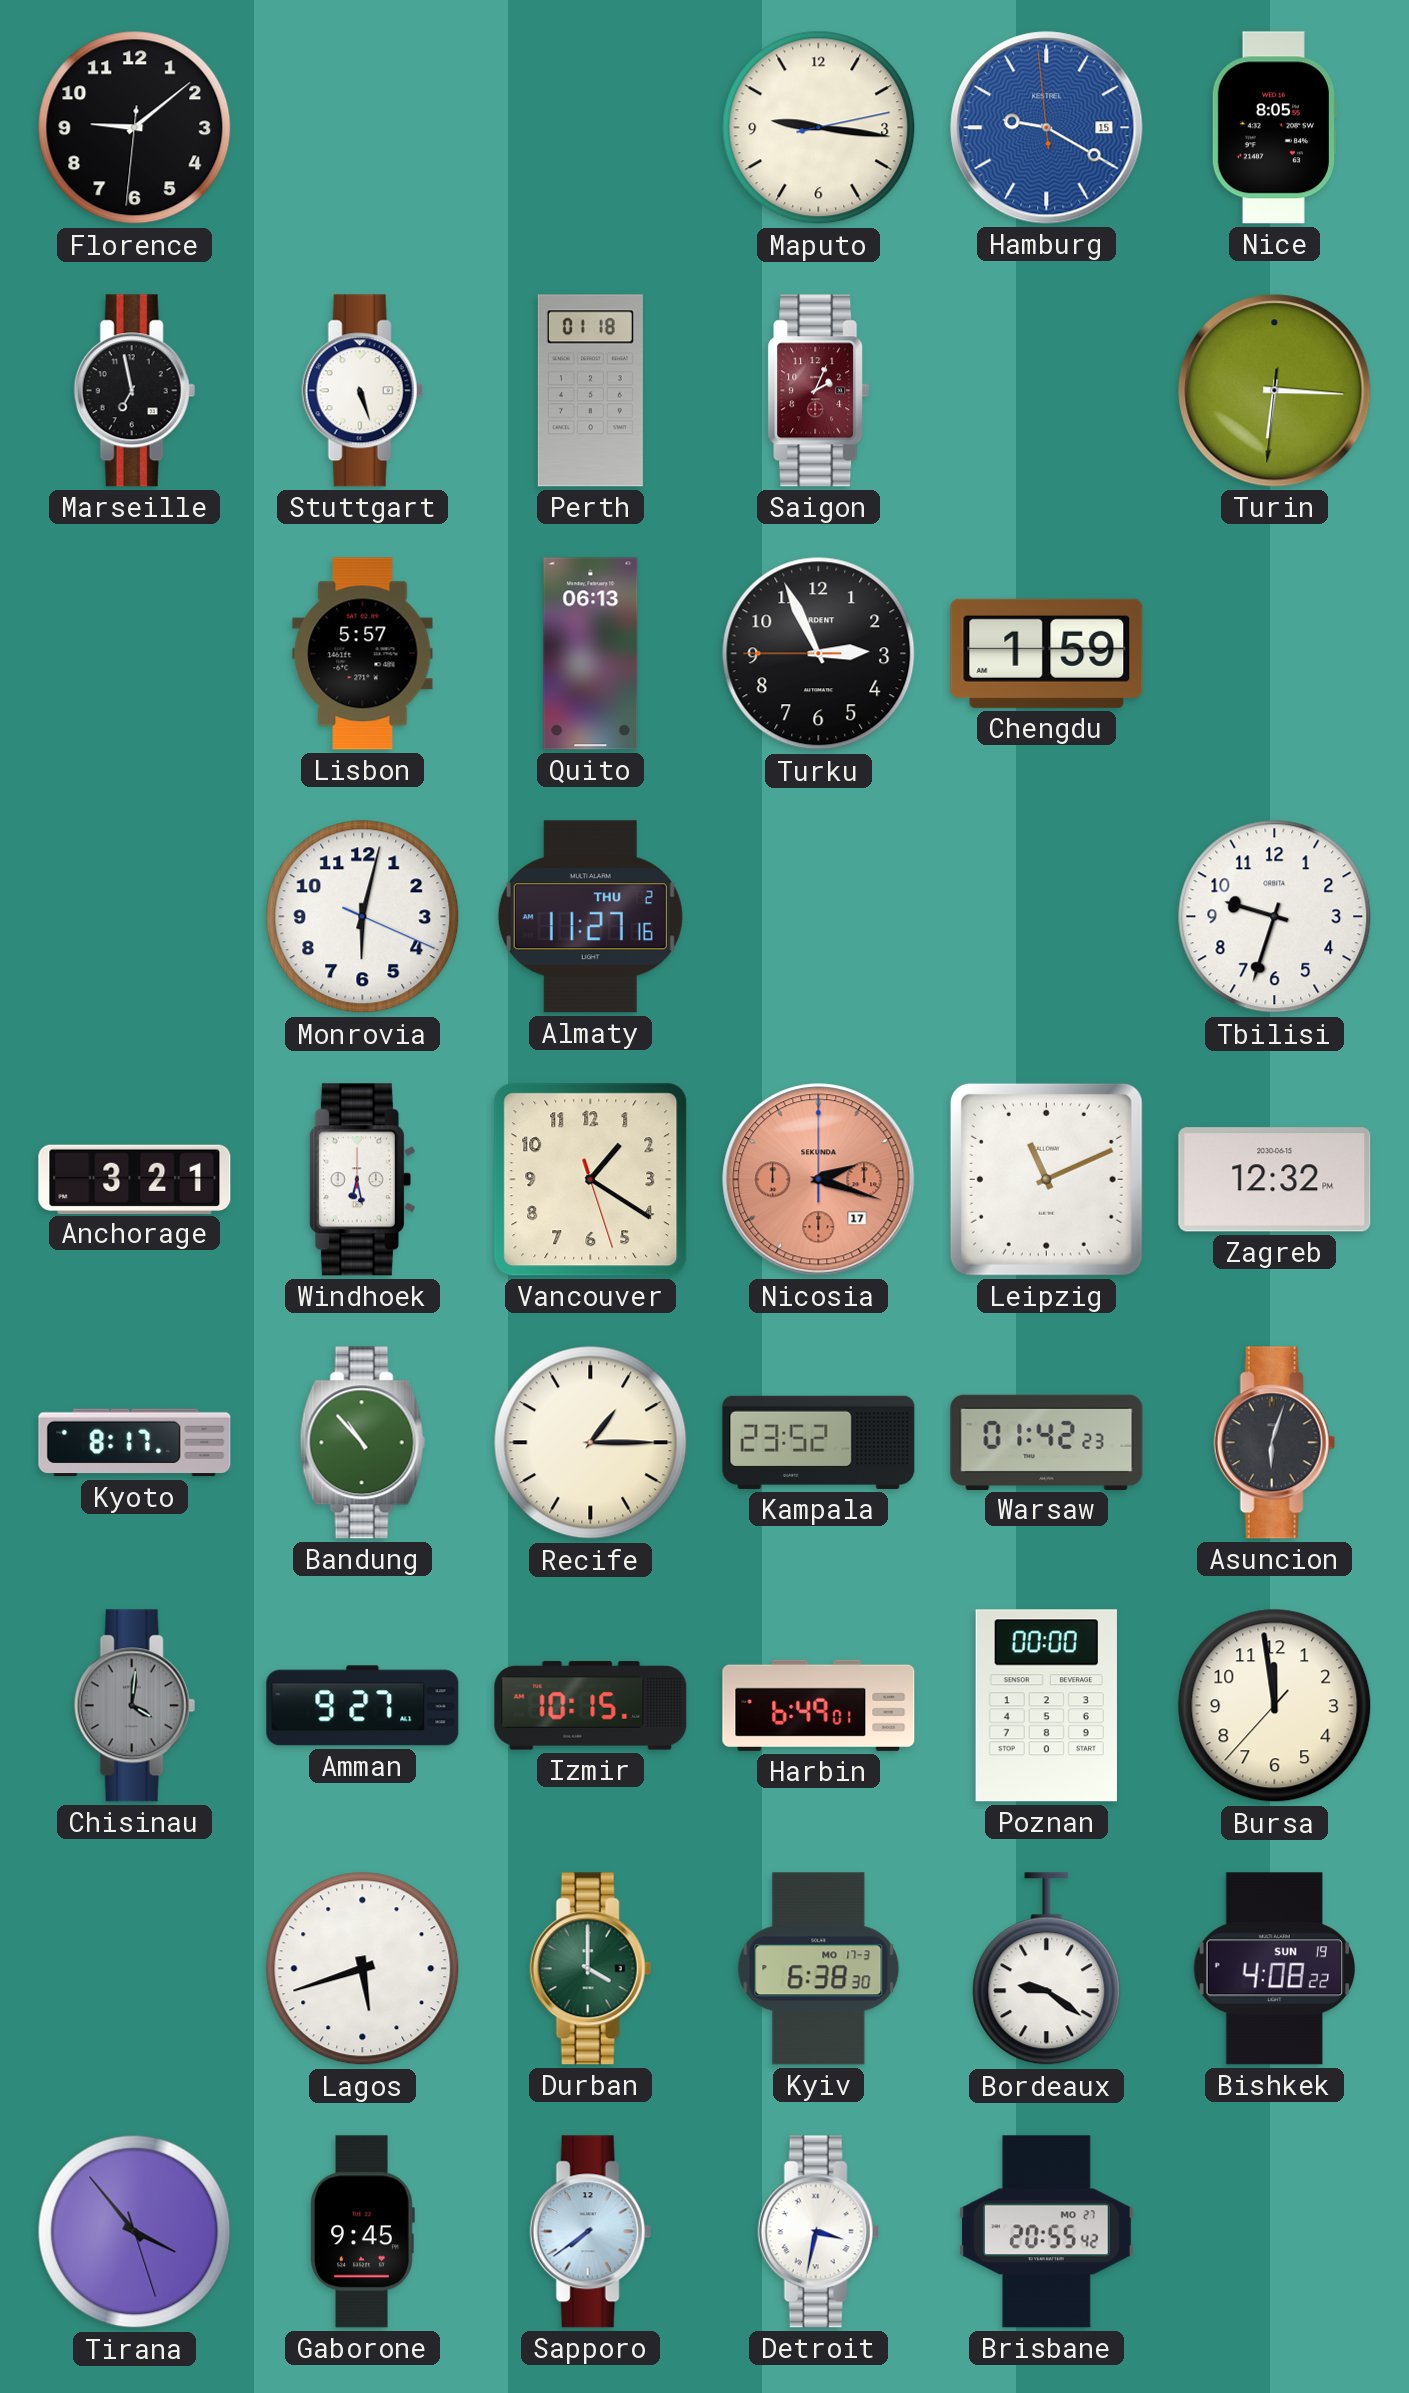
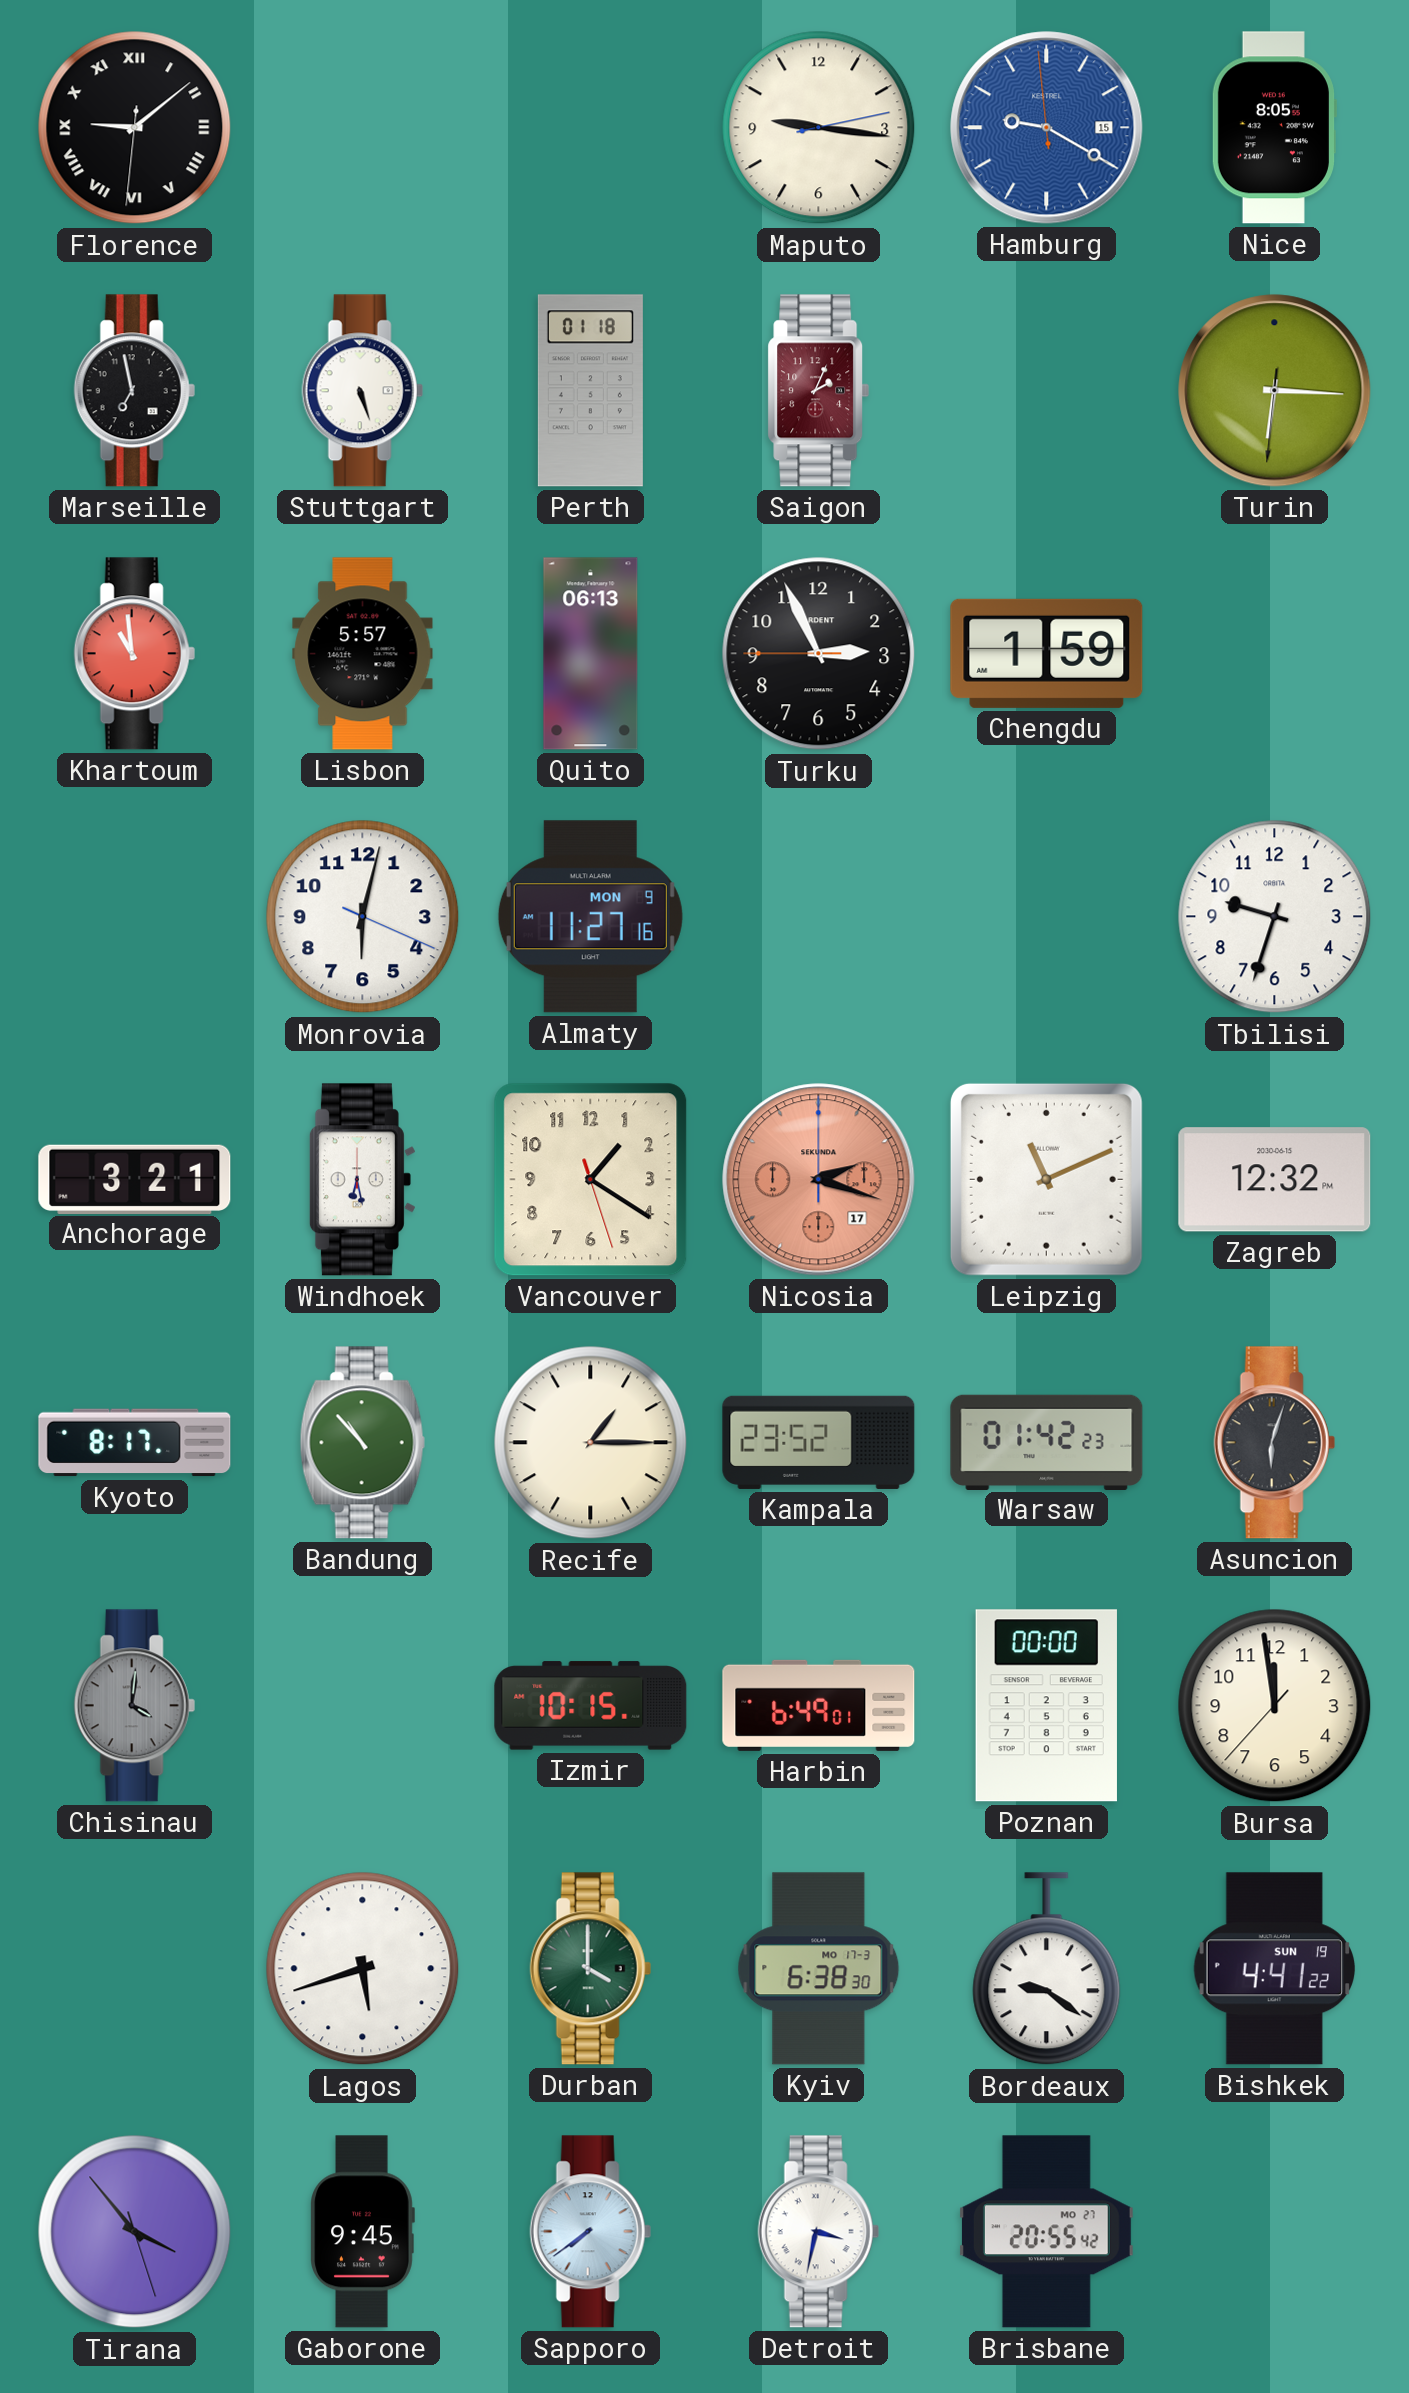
Florence numerals: Arabic -> Roman
Khartoum: none -> 10:59
Almaty date: THU 2 -> MON 9
Amman: 9:27 -> none
Bishkek: 4:08 -> 4:41
